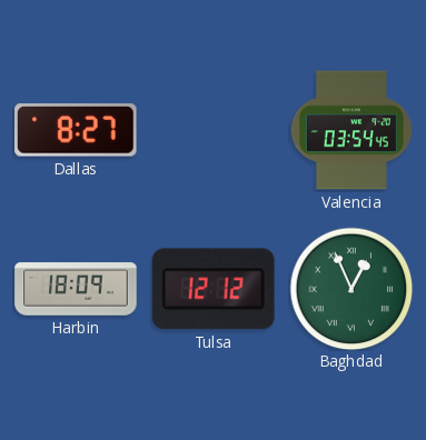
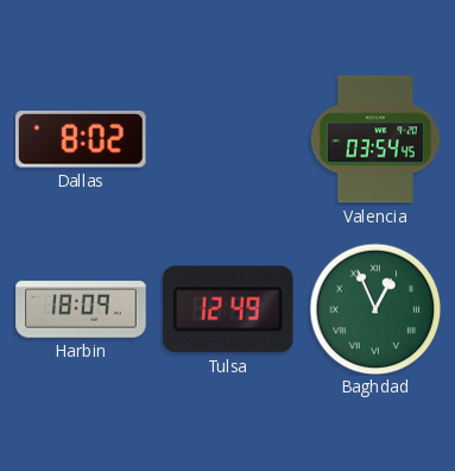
Dallas: 8:27 -> 8:02
Tulsa: 12:12 -> 12:49
